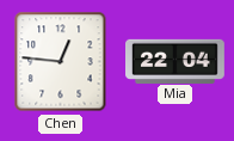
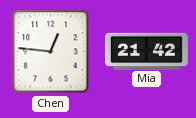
Mia: 22:04 -> 21:42
